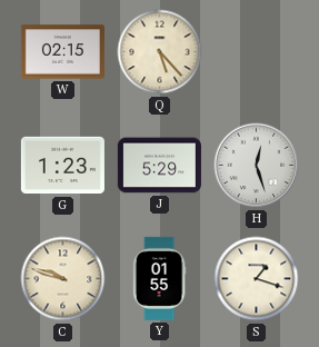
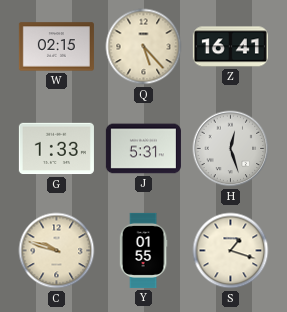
Z: none -> 16:41
G: 1:23 -> 1:33
J: 5:29 -> 5:31
